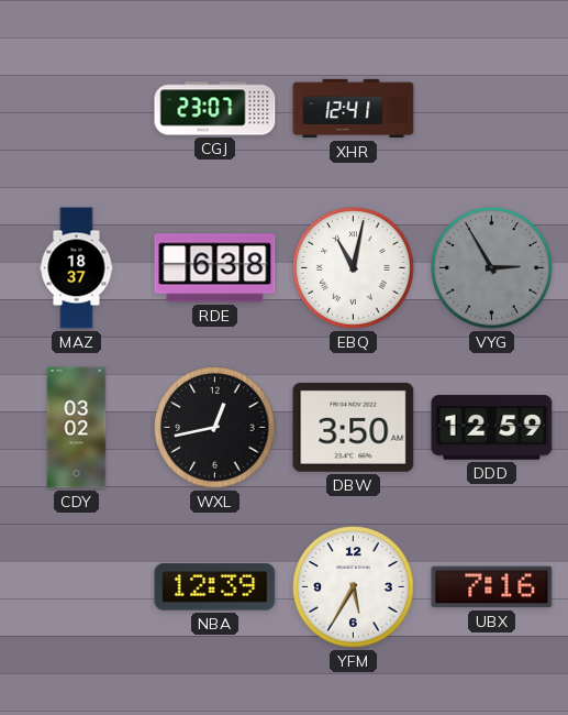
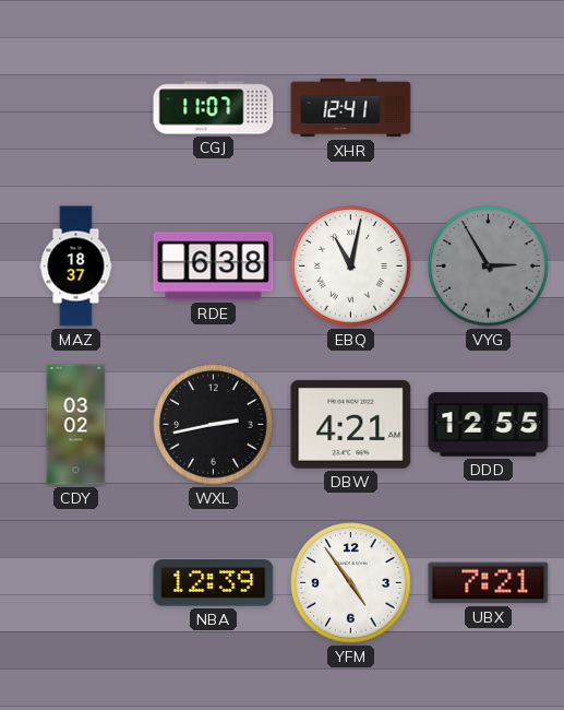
CGJ: 23:07 -> 11:07
WXL: 12:43 -> 2:43
DBW: 3:50 -> 4:21
DDD: 12:59 -> 12:55
YFM: 5:35 -> 4:54
UBX: 7:16 -> 7:21
